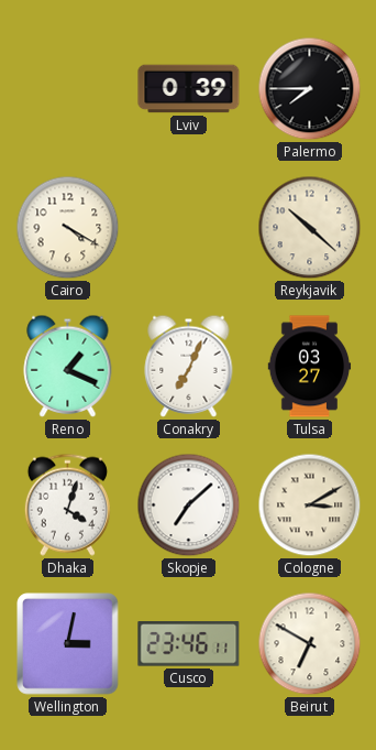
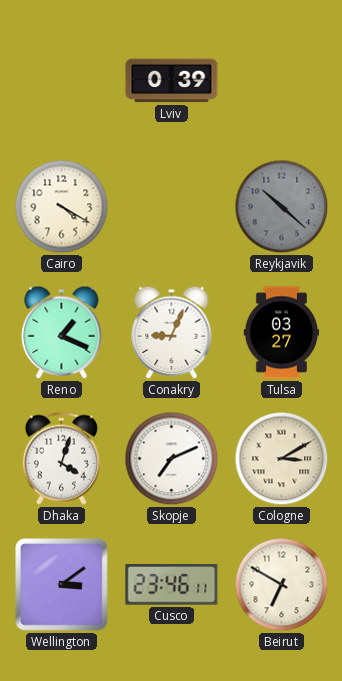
Palermo: 7:45 -> none
Reykjavik dial: cream -> grey
Conakry: 7:04 -> 9:04
Skopje: 7:08 -> 7:11
Wellington: 3:02 -> 3:09
